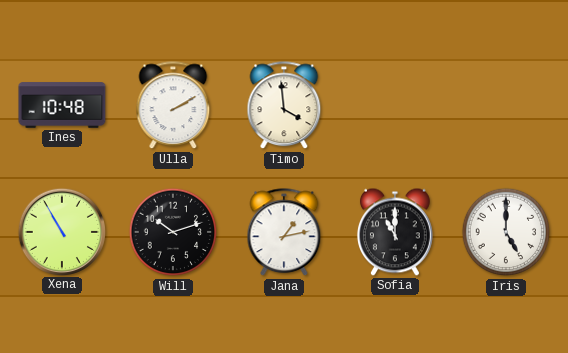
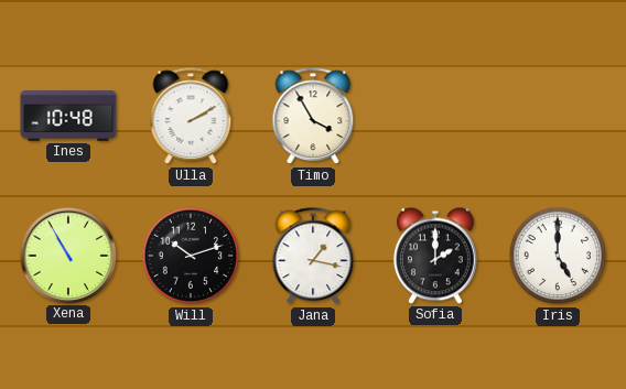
Timo: 3:59 -> 3:55
Jana: 1:13 -> 1:17
Sofia: 11:00 -> 2:00
